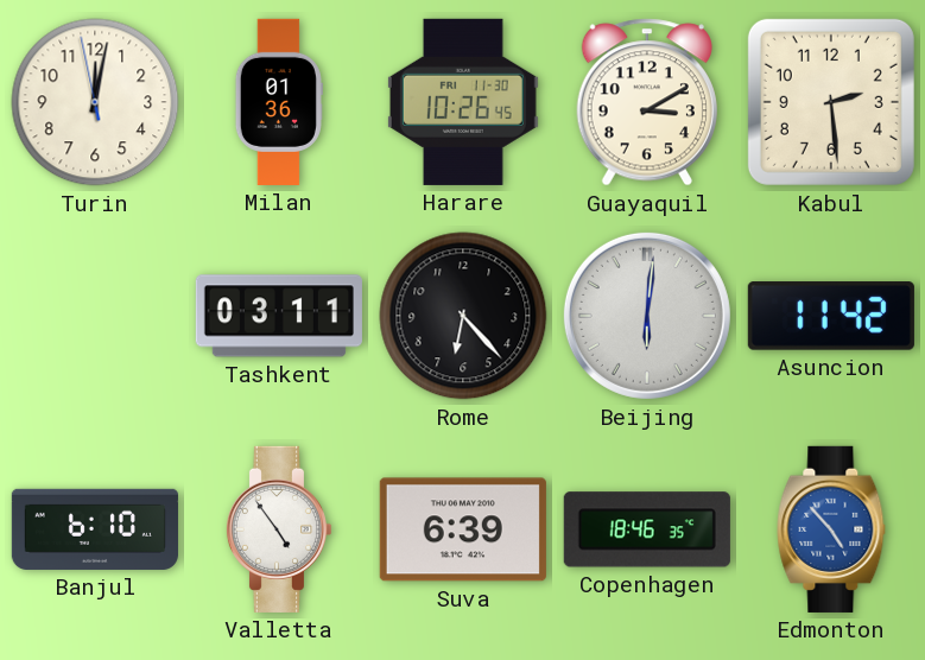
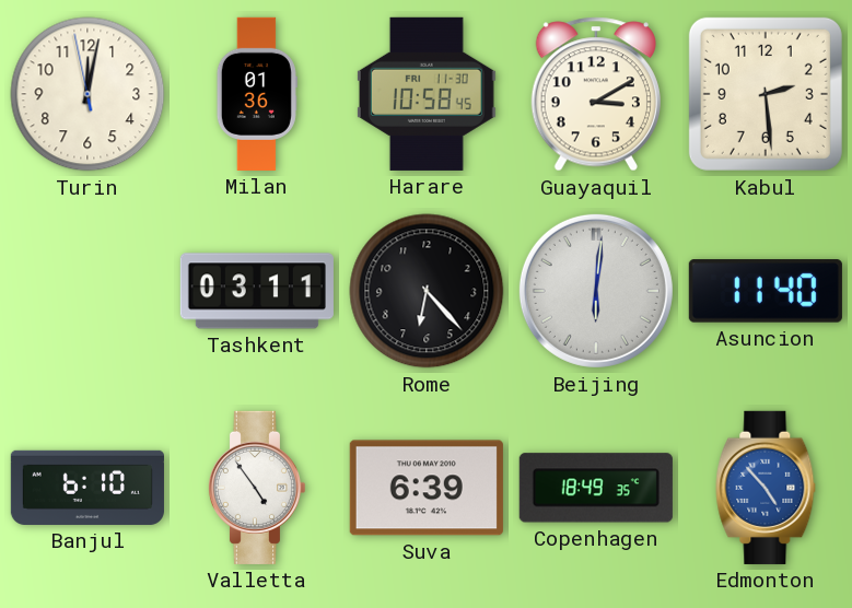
Harare: 10:26 -> 10:58
Asuncion: 11:42 -> 11:40
Copenhagen: 18:46 -> 18:49
